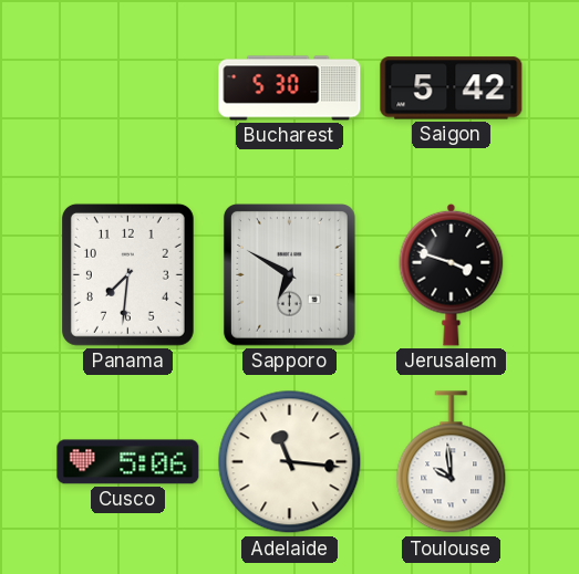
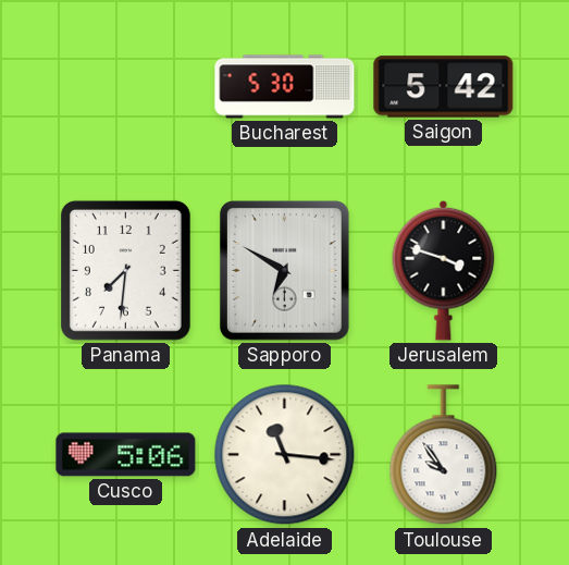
Toulouse: 9:59 -> 9:54
